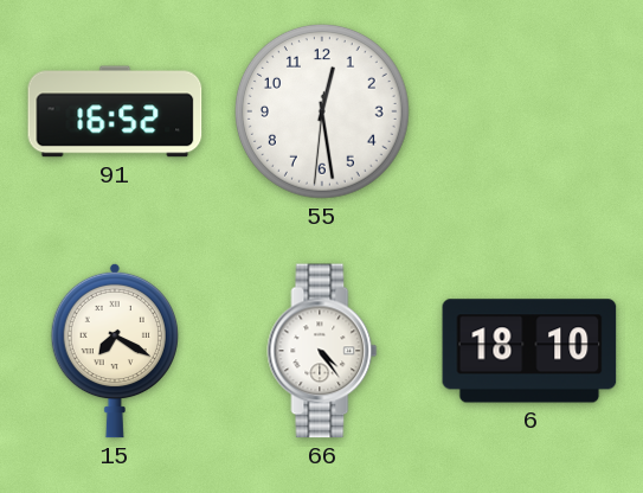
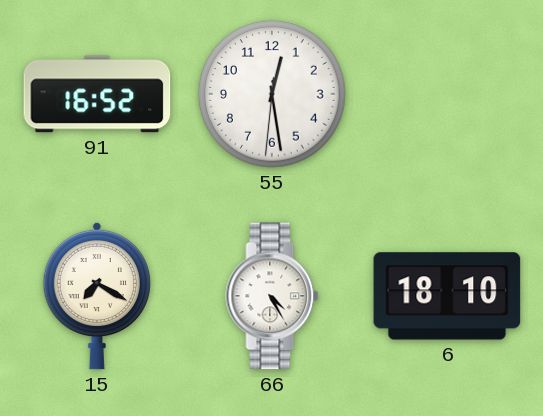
66: 4:24 -> 4:25
